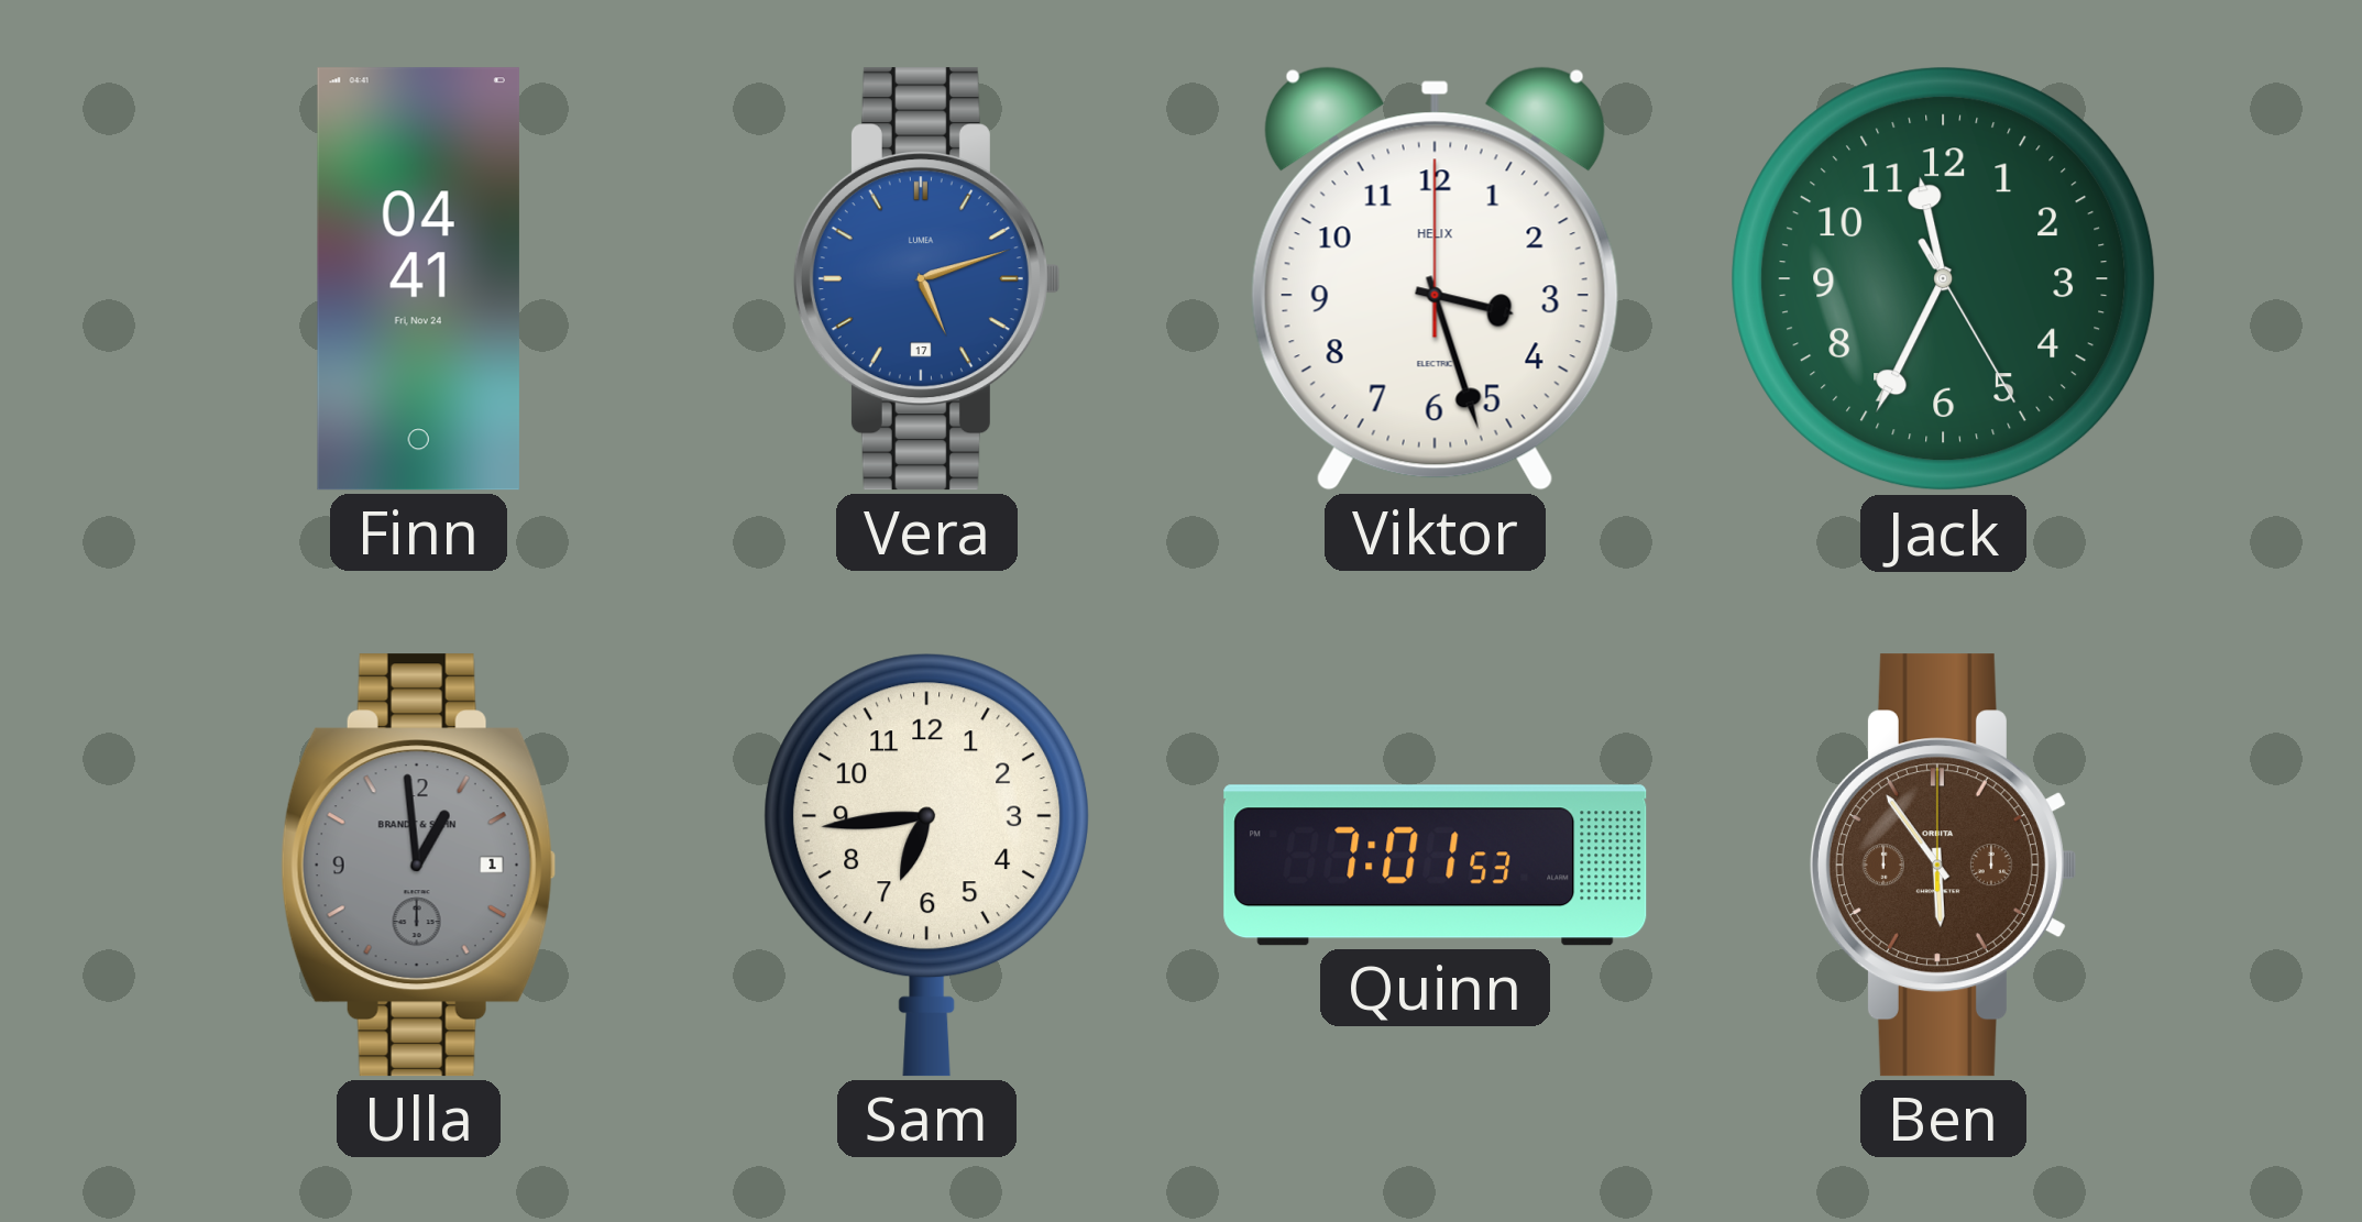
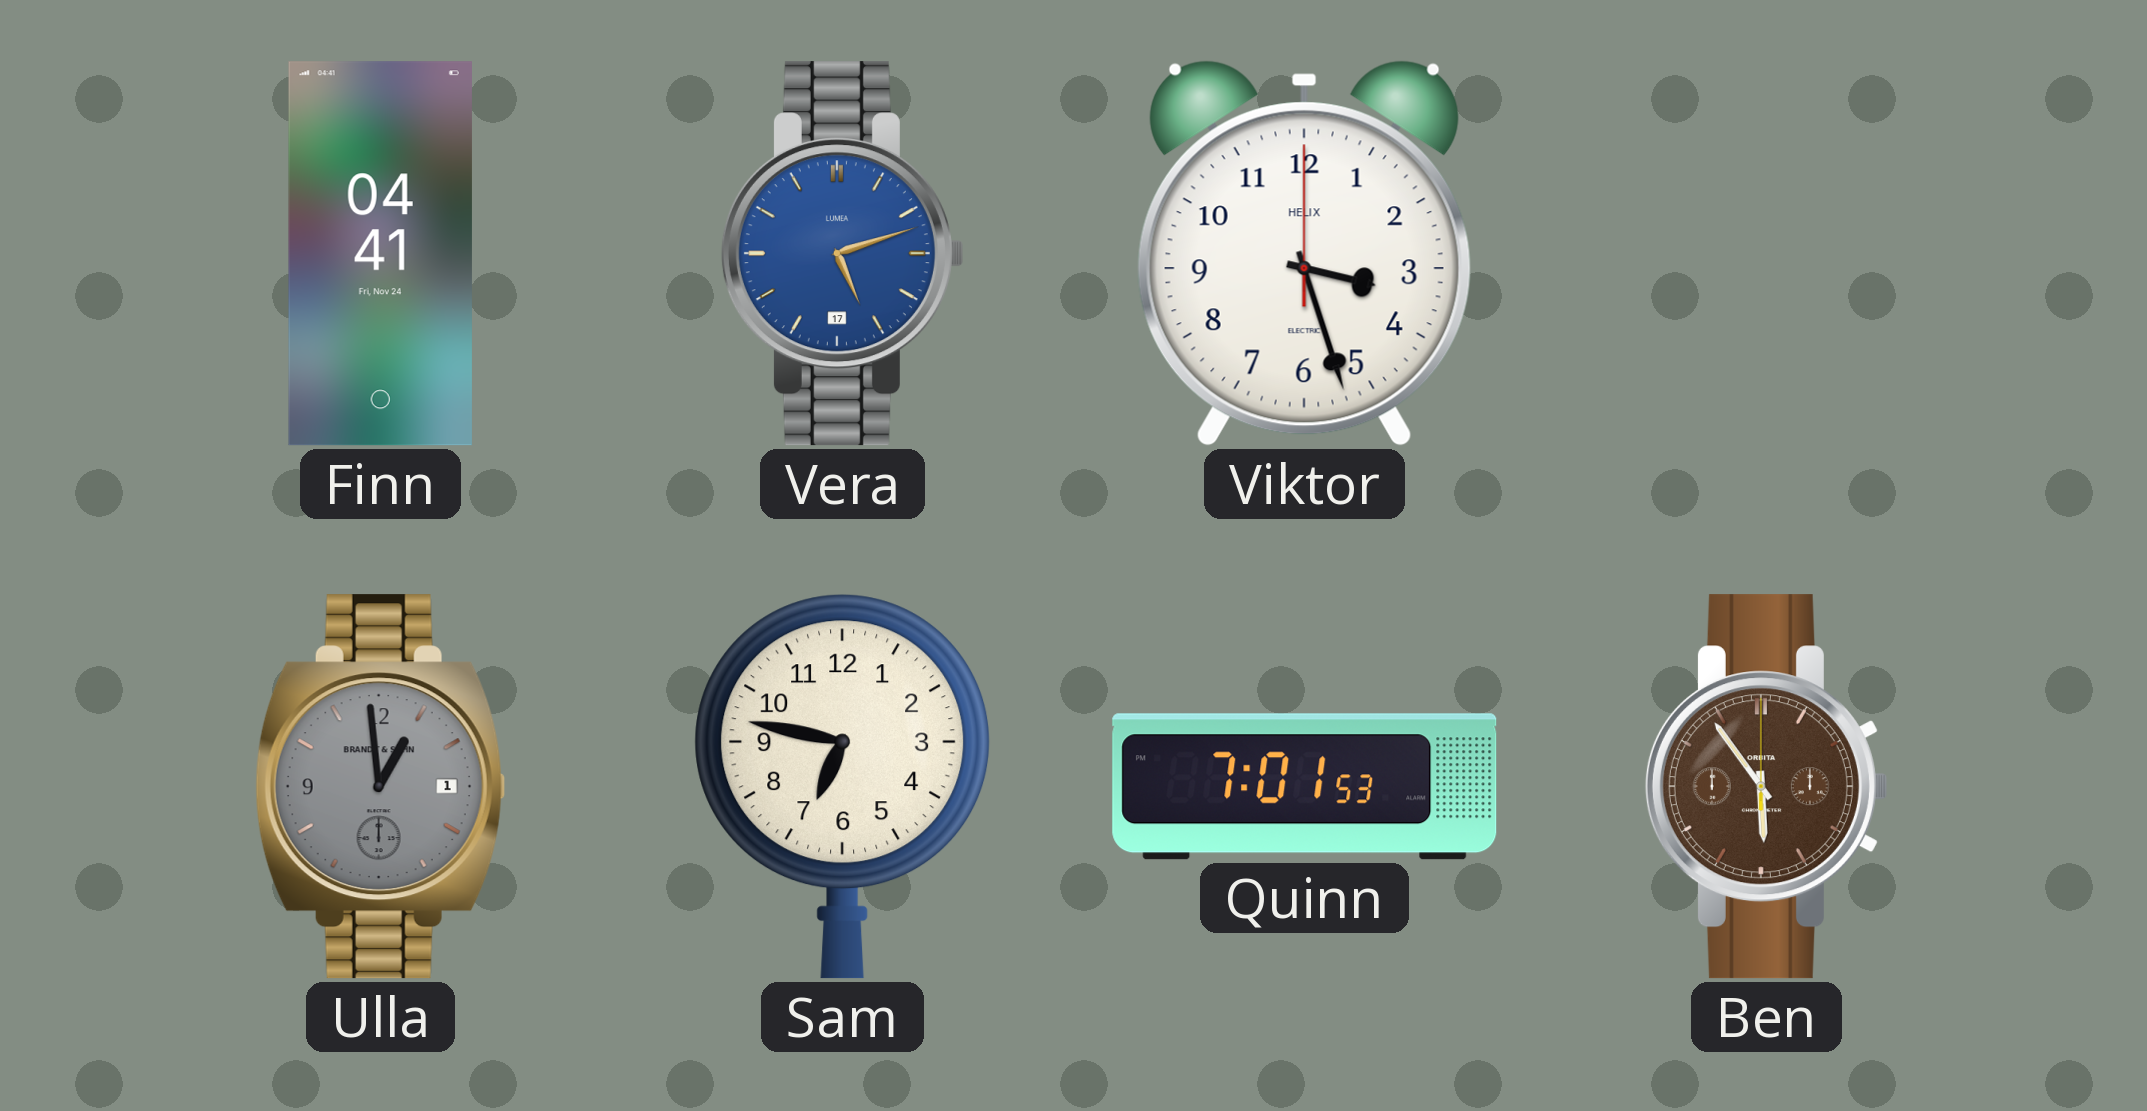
Jack: 11:34 -> none
Sam: 6:44 -> 6:47
